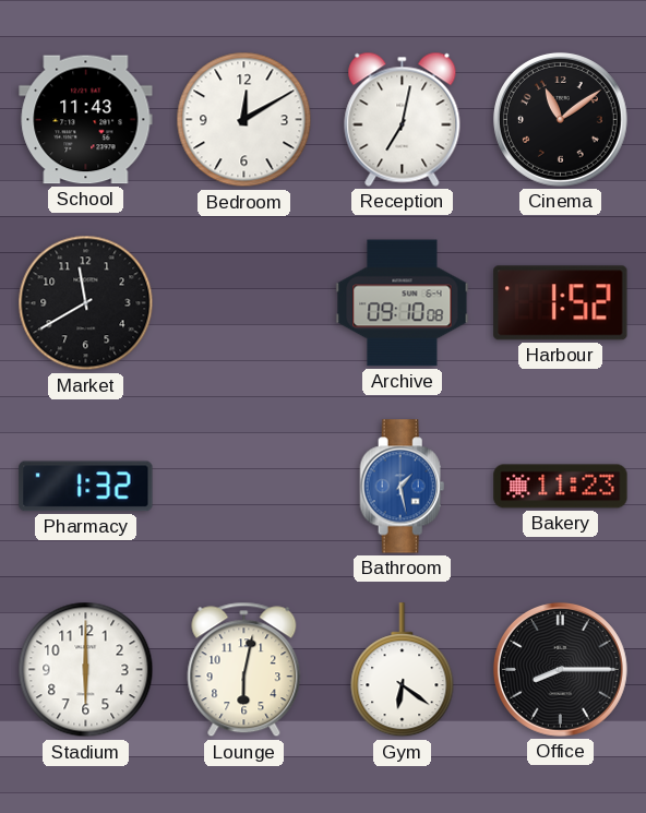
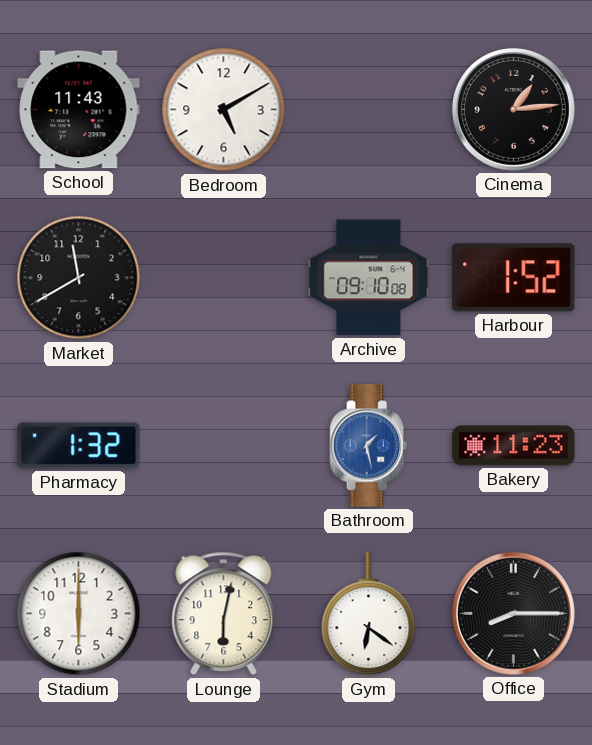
Bedroom: 12:10 -> 5:10
Reception: 7:02 -> none
Cinema: 11:09 -> 1:14
